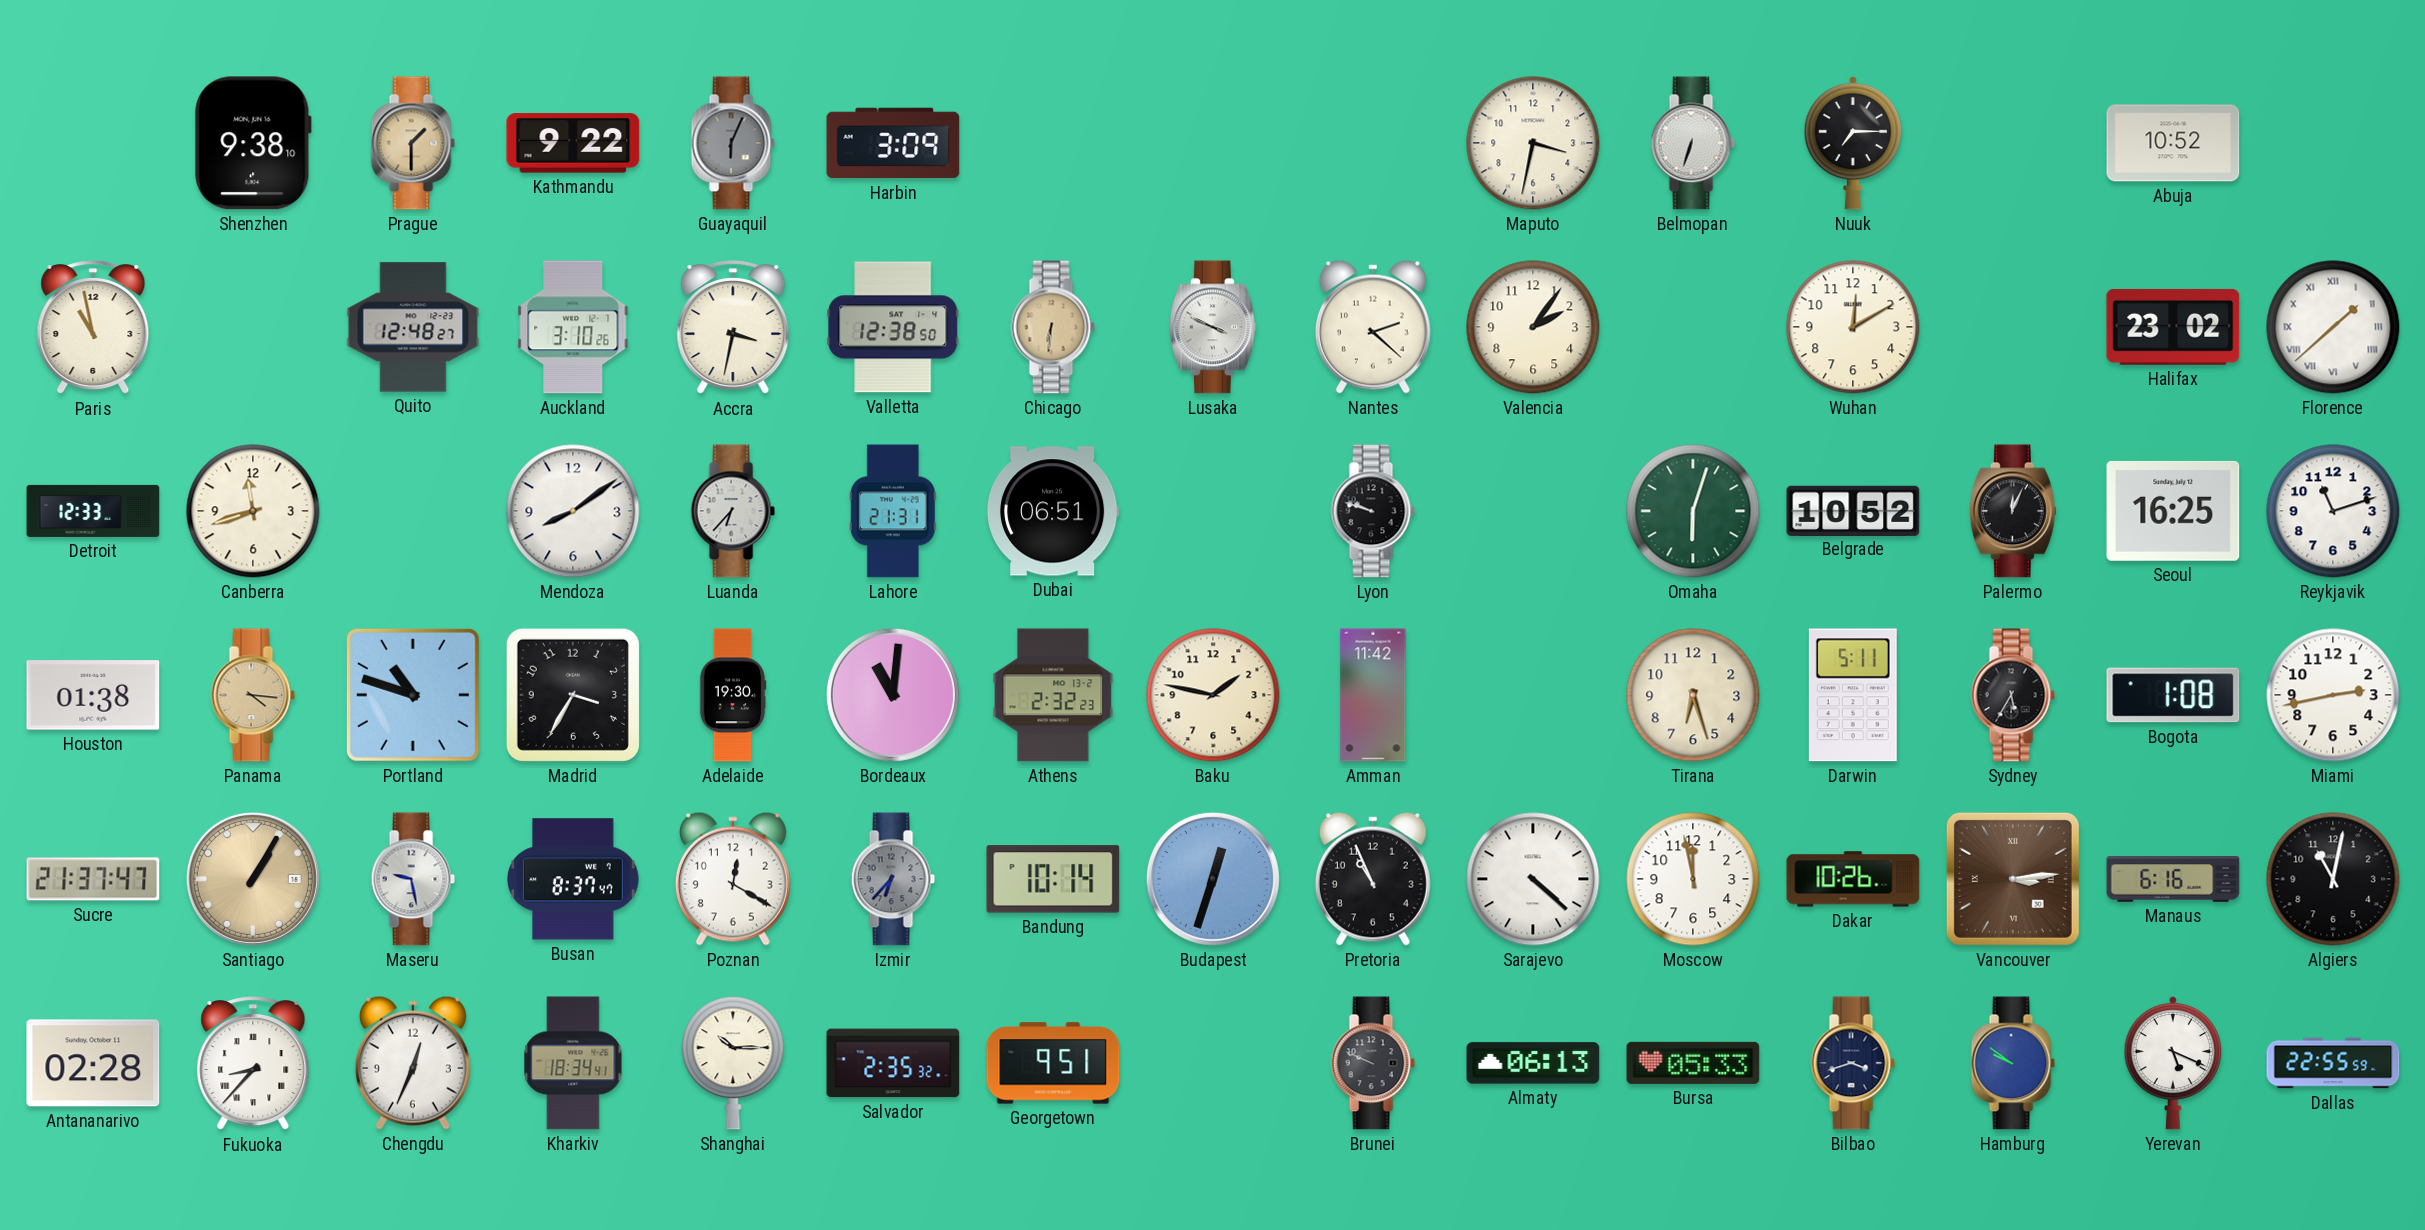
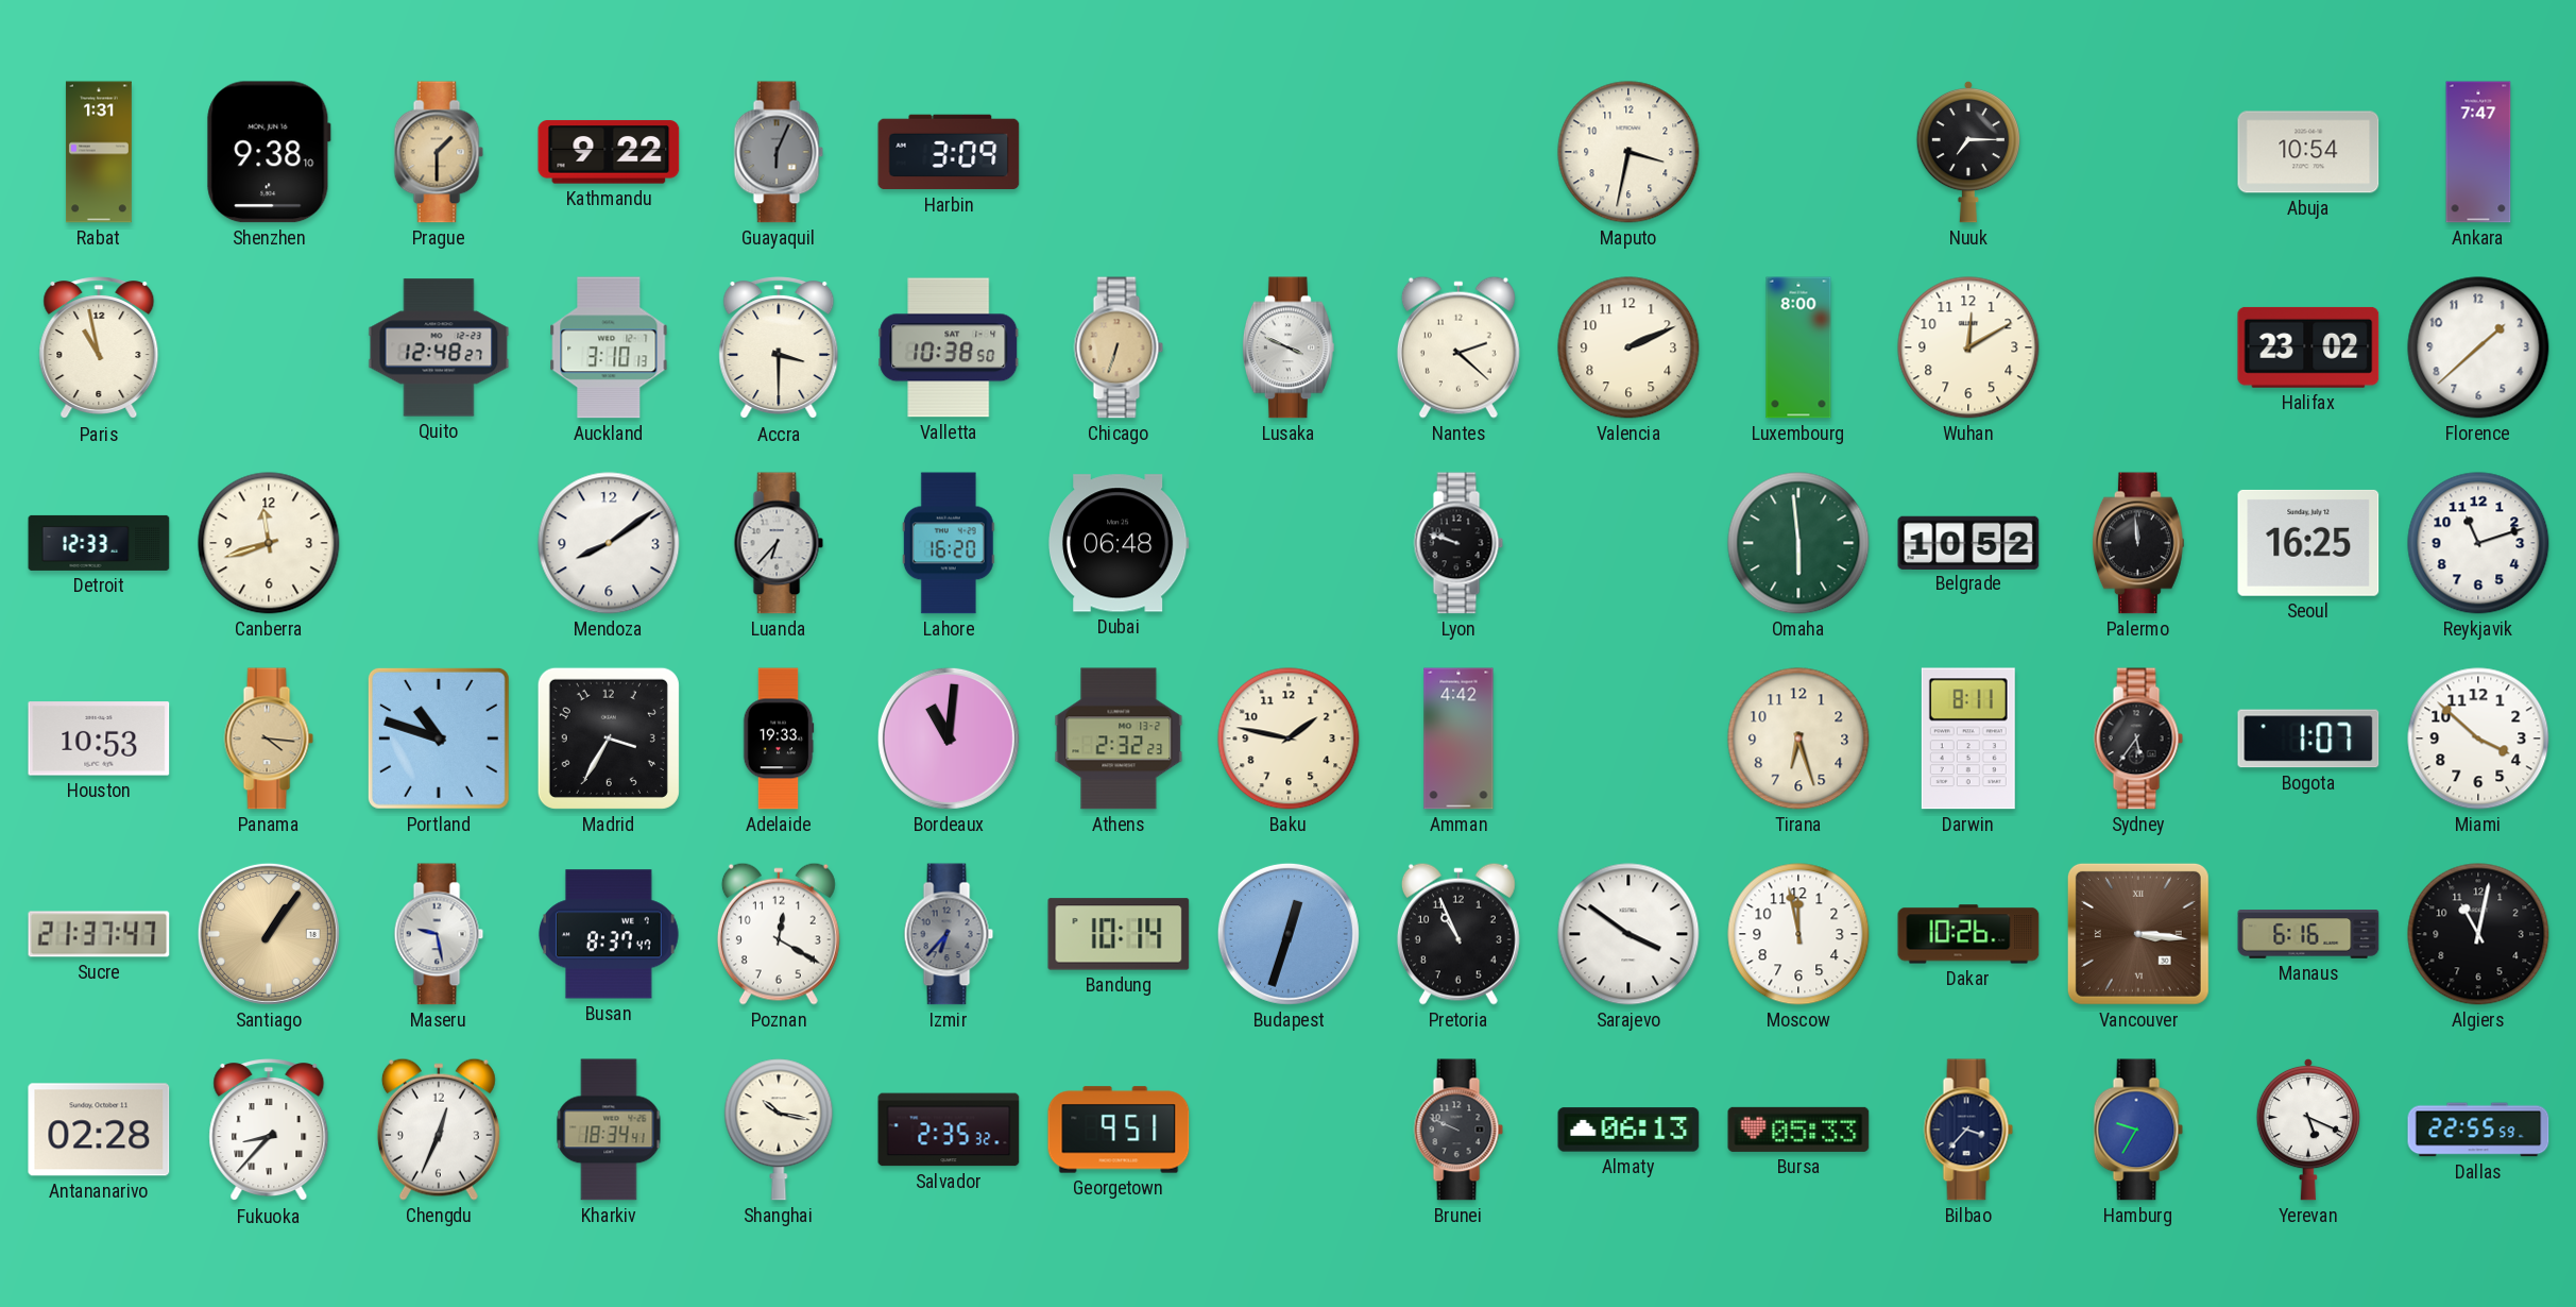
Rabat: none -> 1:31
Belmopan: 6:33 -> none
Abuja: 10:52 -> 10:54
Ankara: none -> 7:47
Auckland: 3:10:26 -> 3:10:13
Accra: 3:32 -> 3:30
Valletta: 12:38 -> 10:38
Chicago: 6:31 -> 6:33
Valencia: 2:06 -> 2:11
Luxembourg: none -> 8:00
Florence numerals: Roman -> Arabic
Lahore: 21:31 -> 16:20
Dubai: 06:51 -> 06:48
Omaha: 6:03 -> 5:59
Palermo: 12:04 -> 11:59
Houston: 01:38 -> 10:53
Adelaide: 19:30 -> 19:33
Amman: 11:42 -> 4:42
Darwin: 5:11 -> 8:11
Sydney: 5:35 -> 5:36
Bogota: 1:08 -> 1:07
Miami: 2:43 -> 3:52
Santiago: 1:05 -> 1:06
Sarajevo: 4:22 -> 3:51
Vancouver: 3:14 -> 3:16
Shanghai: 10:15 -> 10:17
Bilbao: 3:42 -> 3:37
Hamburg: 9:51 -> 9:35
